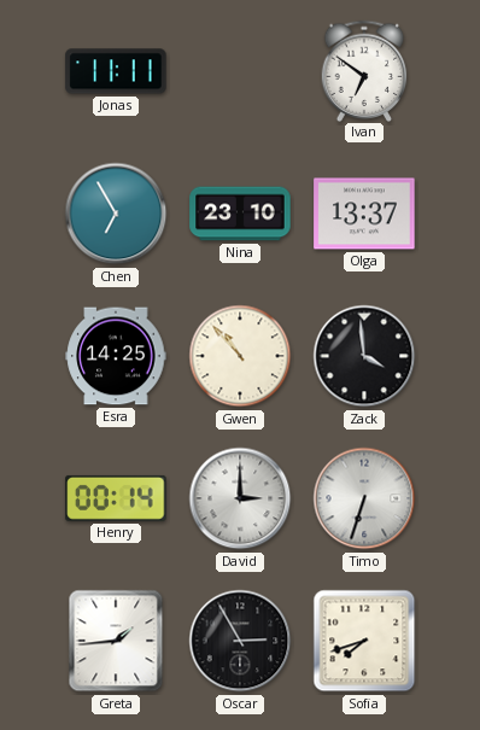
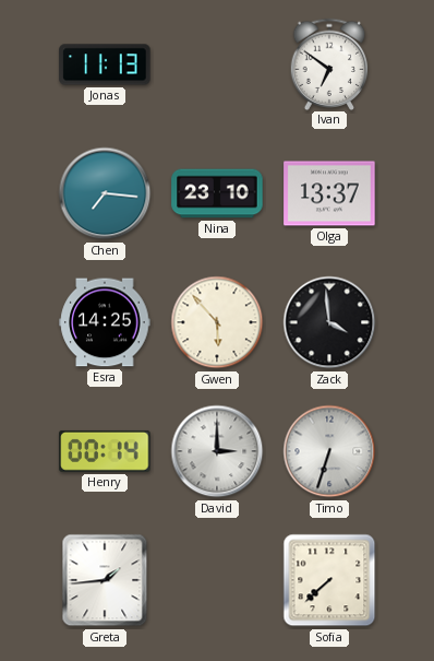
Jonas: 11:11 -> 11:13
Chen: 6:55 -> 7:16
Gwen: 10:53 -> 5:53
Oscar: 2:55 -> none
Sofia: 7:42 -> 7:38
